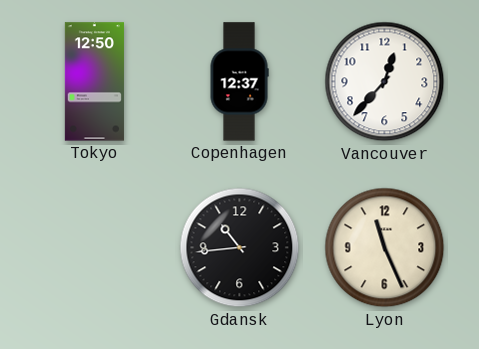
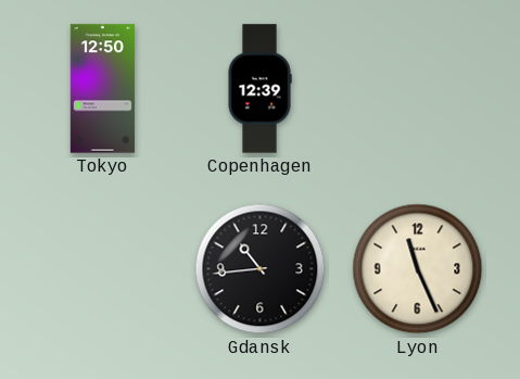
Copenhagen: 12:37 -> 12:39
Vancouver: 12:37 -> none
